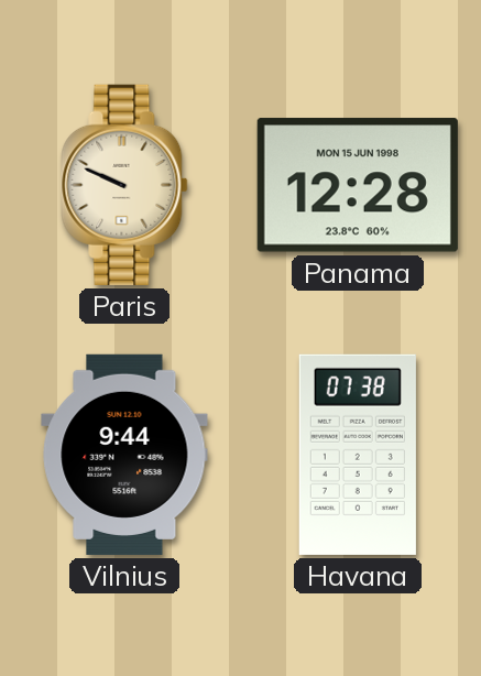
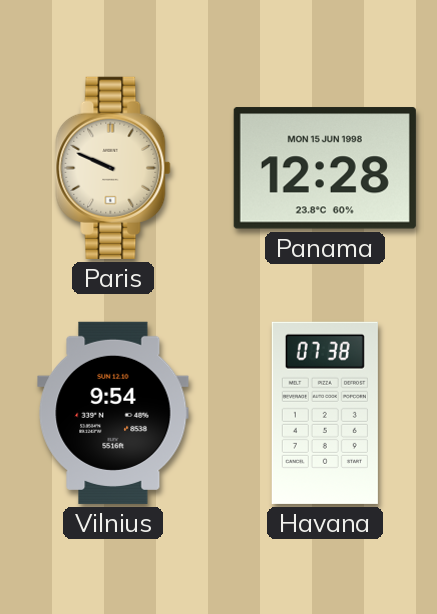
Vilnius: 9:44 -> 9:54
